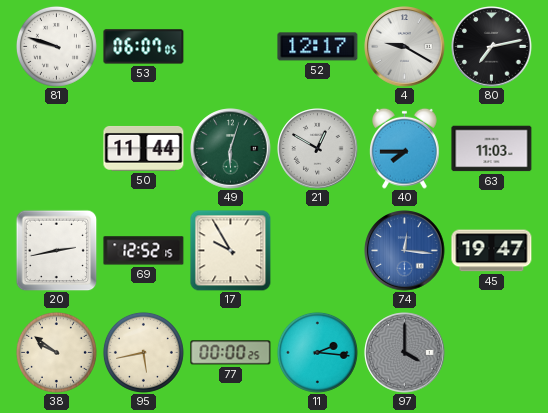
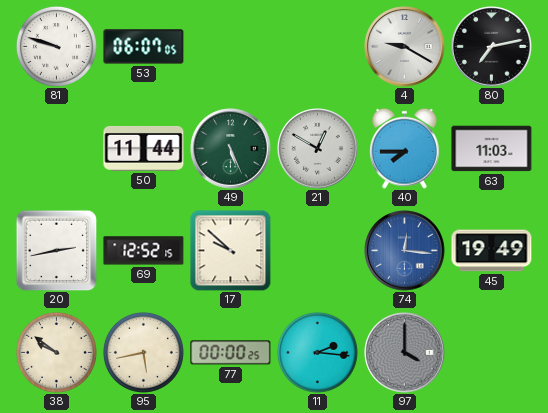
52: 12:17 -> none
49: 6:03 -> 5:26
17: 9:55 -> 9:52
45: 19:47 -> 19:49
